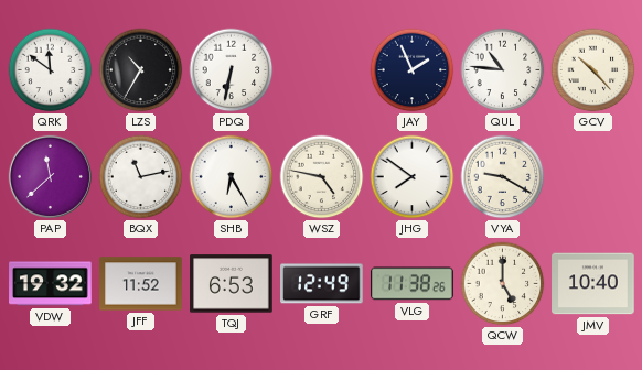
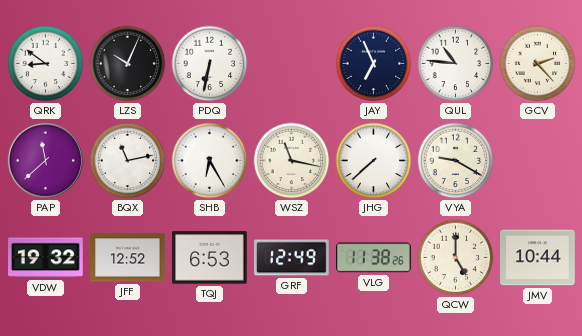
QRK: 11:51 -> 8:51
LZS: 10:35 -> 10:04
JAY: 1:56 -> 6:56
GCV: 10:23 -> 2:23
WSZ: 4:47 -> 11:17
JHG: 7:51 -> 7:38
JFF: 11:52 -> 12:52
JMV: 10:40 -> 10:44
